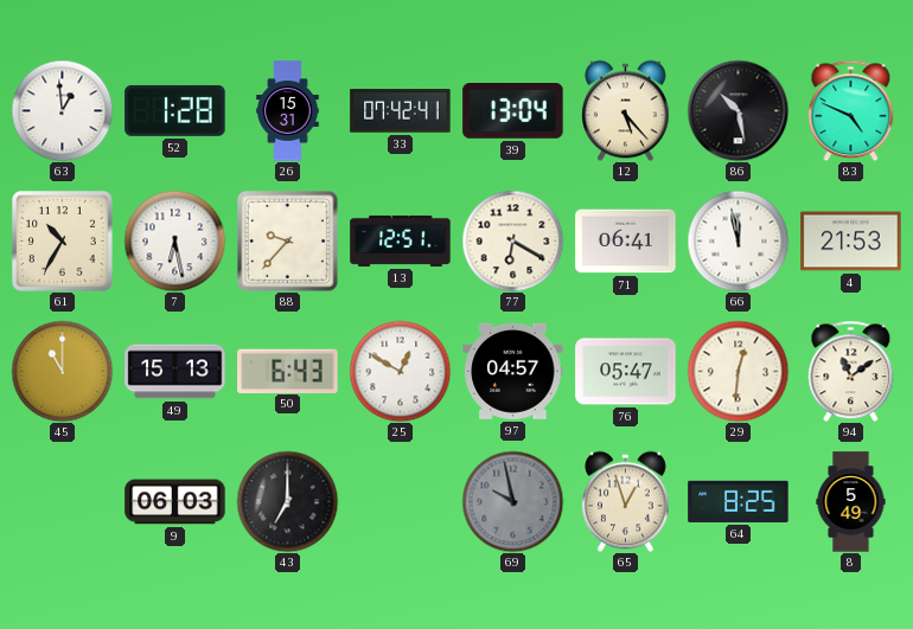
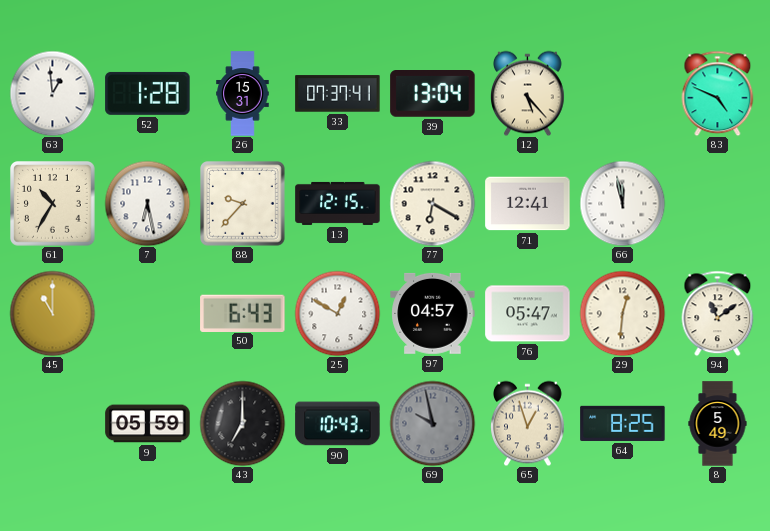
33: 07:42 -> 07:37
86: 10:28 -> none
13: 12:51 -> 12:15
71: 06:41 -> 12:41
4: 21:53 -> none
49: 15:13 -> none
9: 06:03 -> 05:59
90: none -> 10:43
